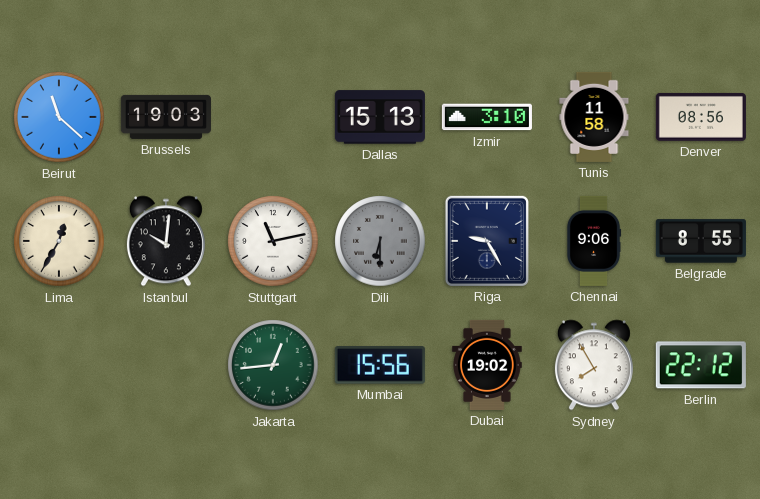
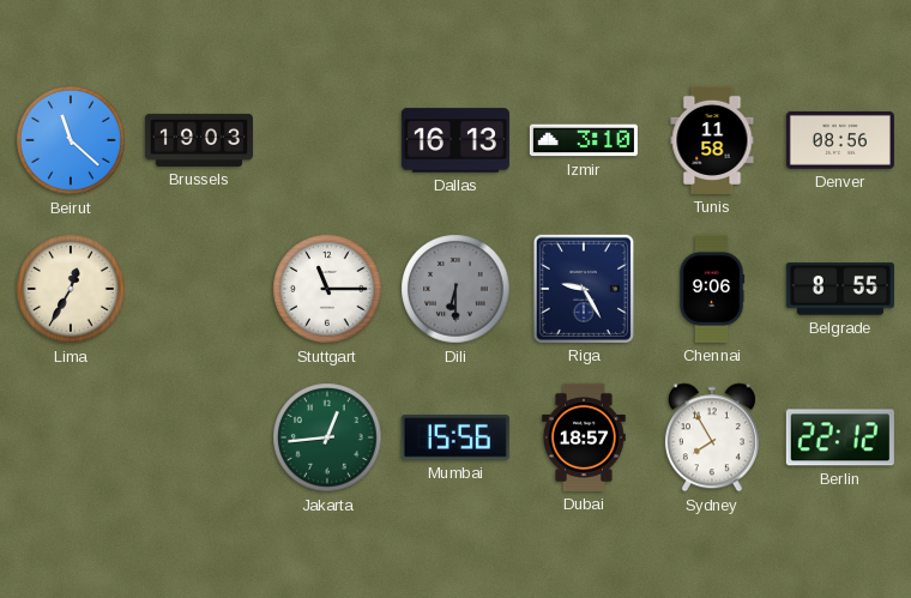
Dallas: 15:13 -> 16:13
Istanbul: 10:01 -> none
Stuttgart: 11:13 -> 11:15
Dubai: 19:02 -> 18:57
